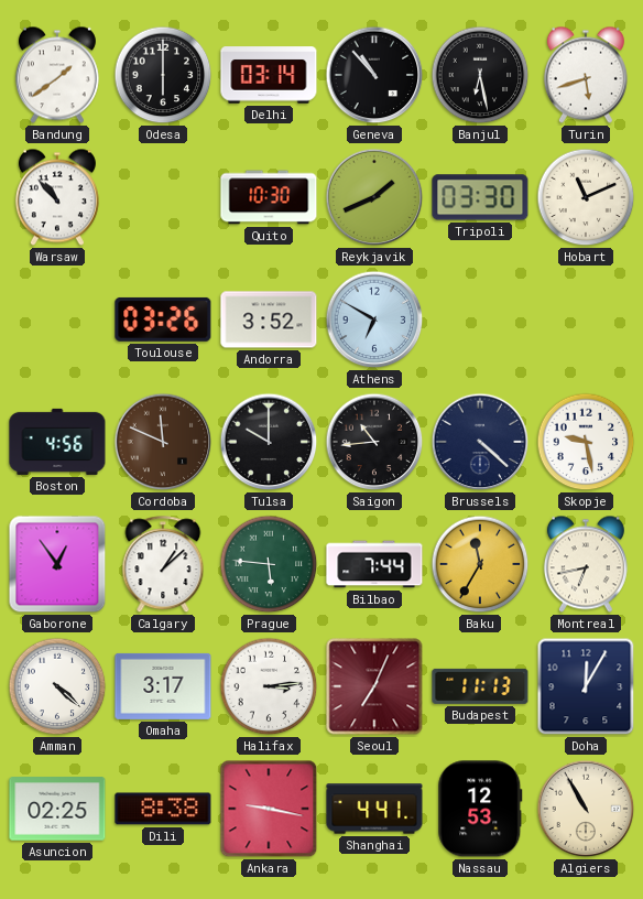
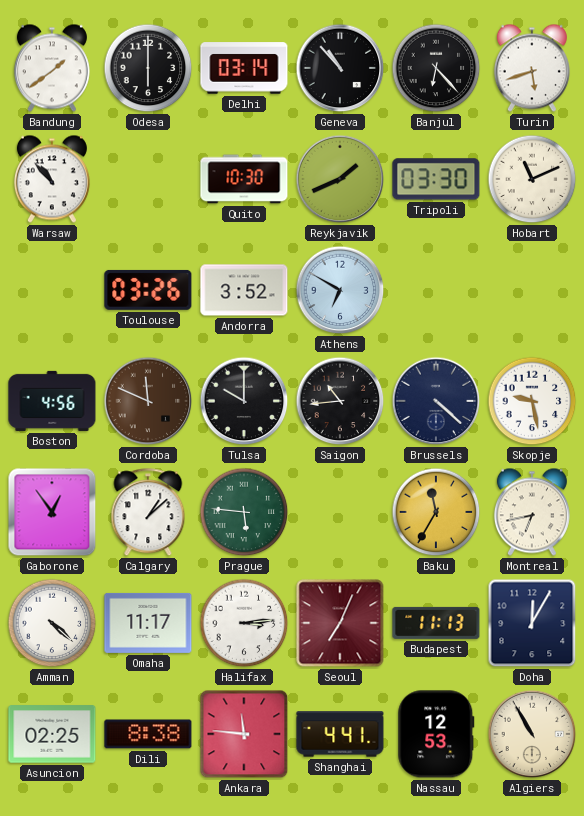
Banjul: 6:28 -> 6:23
Bilbao: 7:44 -> none
Omaha: 3:17 -> 11:17
Ankara: 9:17 -> 11:46
